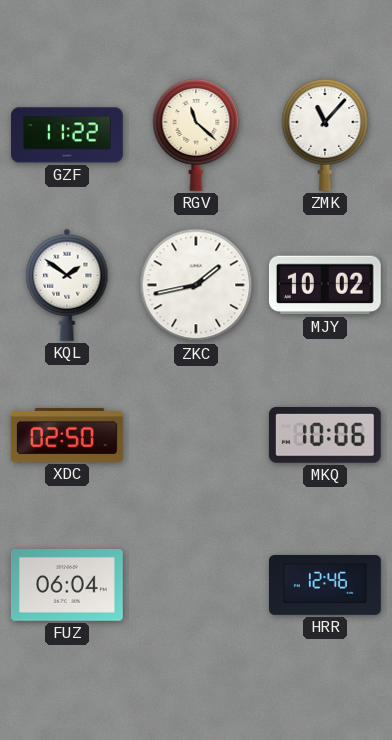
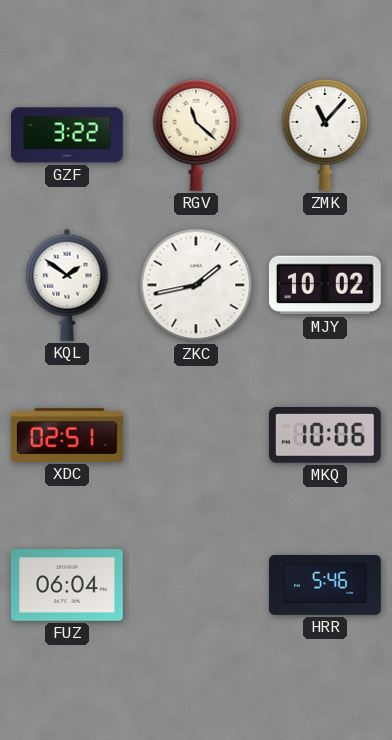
GZF: 11:22 -> 3:22
XDC: 02:50 -> 02:51
HRR: 12:46 -> 5:46
